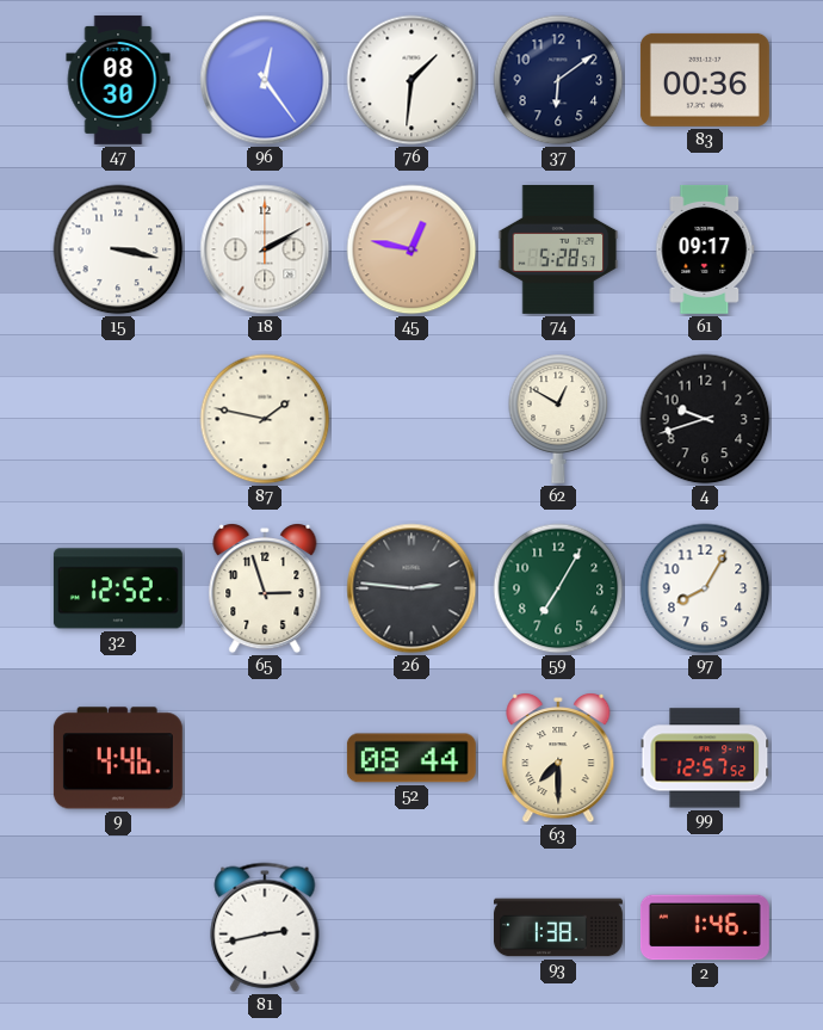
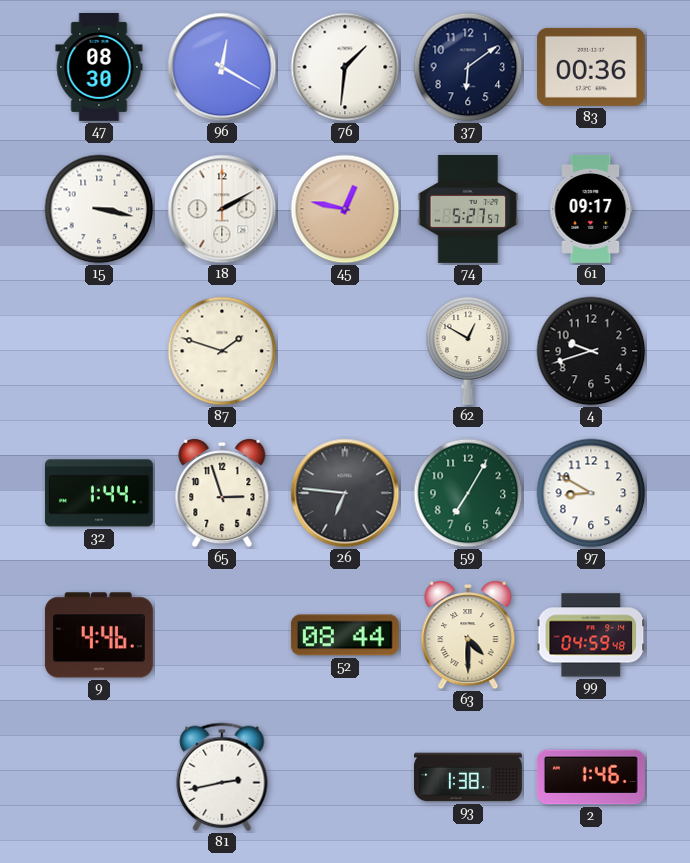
96: 12:24 -> 12:20
74: 5:28 -> 5:27
87: 1:47 -> 1:48
32: 12:52 -> 1:44
26: 2:46 -> 6:46
97: 8:05 -> 8:50
63: 7:30 -> 4:30
99: 12:57 -> 04:59
